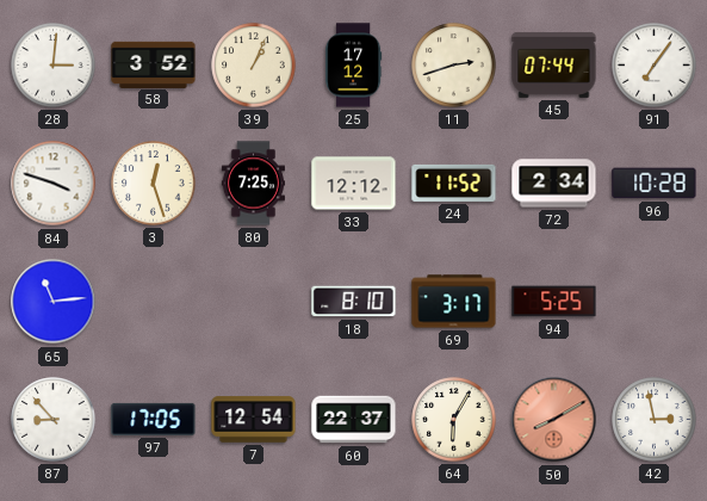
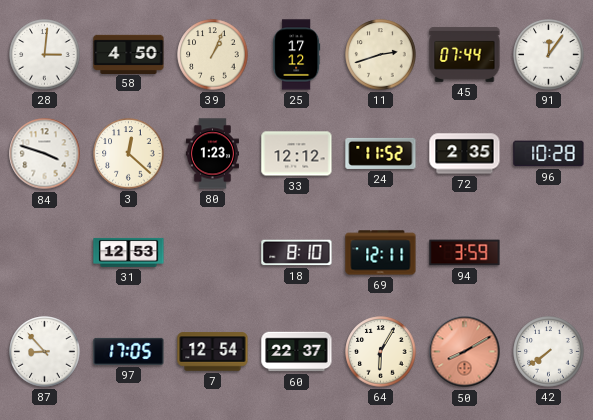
58: 3:52 -> 4:50
91: 7:06 -> 12:06
3: 12:27 -> 12:22
80: 7:25 -> 1:23
72: 2:34 -> 2:35
65: 11:14 -> none
31: none -> 12:53
69: 3:17 -> 12:11
94: 5:25 -> 3:59
42: 2:58 -> 7:39
